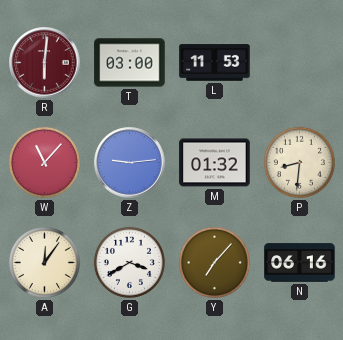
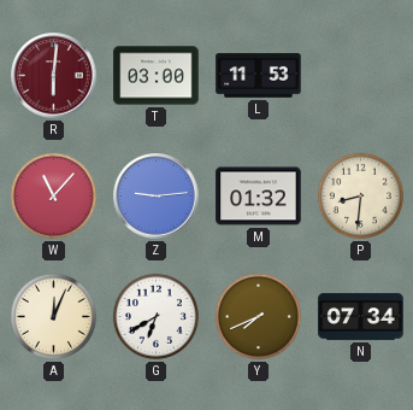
A: 12:06 -> 12:04
G: 3:40 -> 6:40
Y: 7:07 -> 7:41
N: 06:16 -> 07:34
